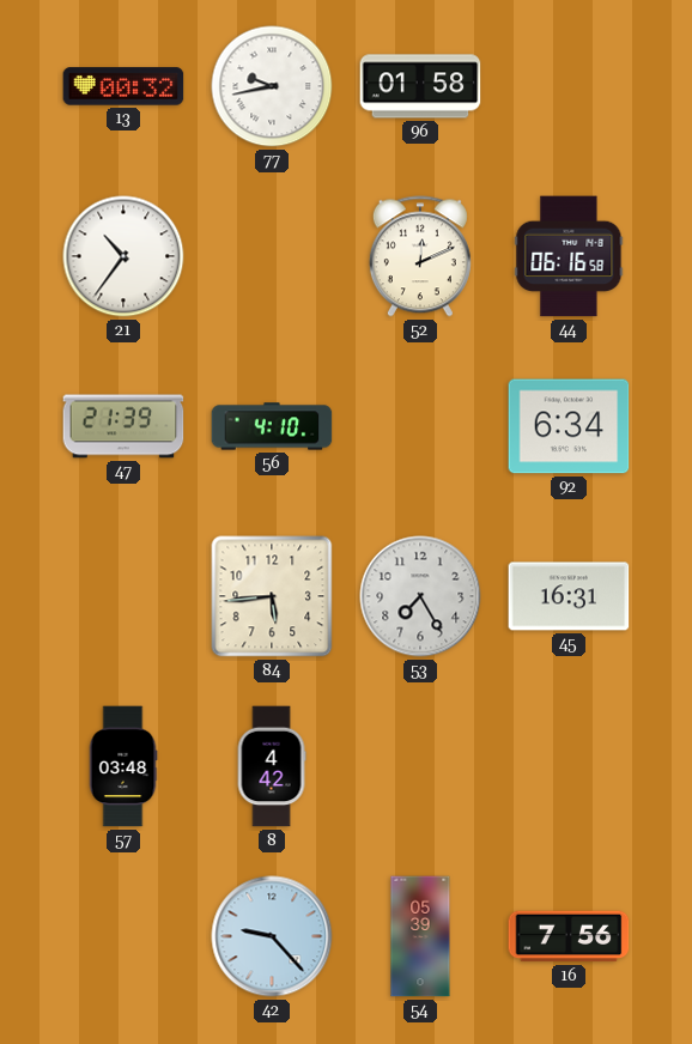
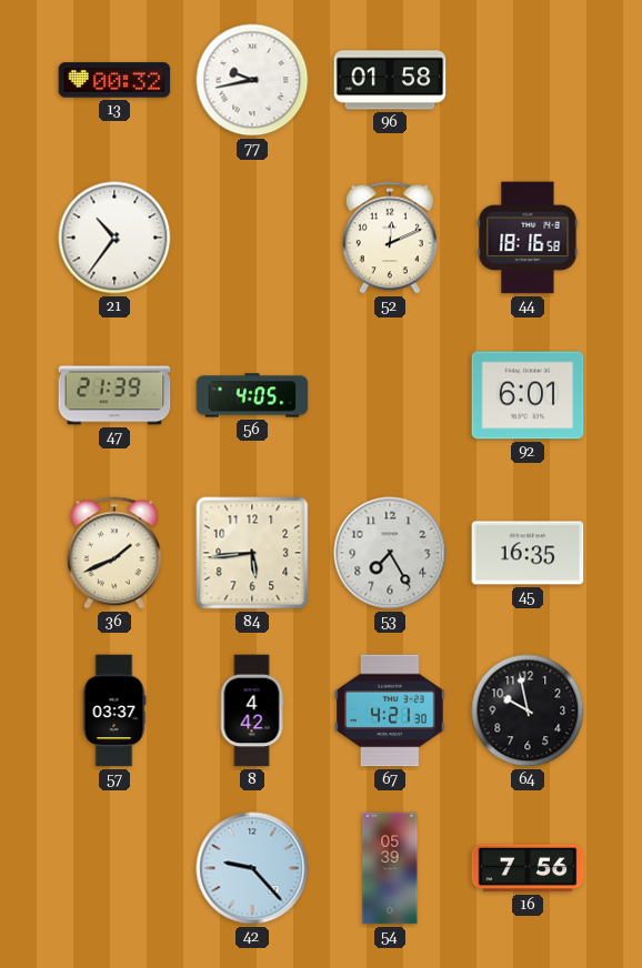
44: 06:16 -> 18:16
56: 4:10 -> 4:05
92: 6:34 -> 6:01
36: none -> 1:41
45: 16:31 -> 16:35
57: 03:48 -> 03:37
67: none -> 4:21
64: none -> 9:58
